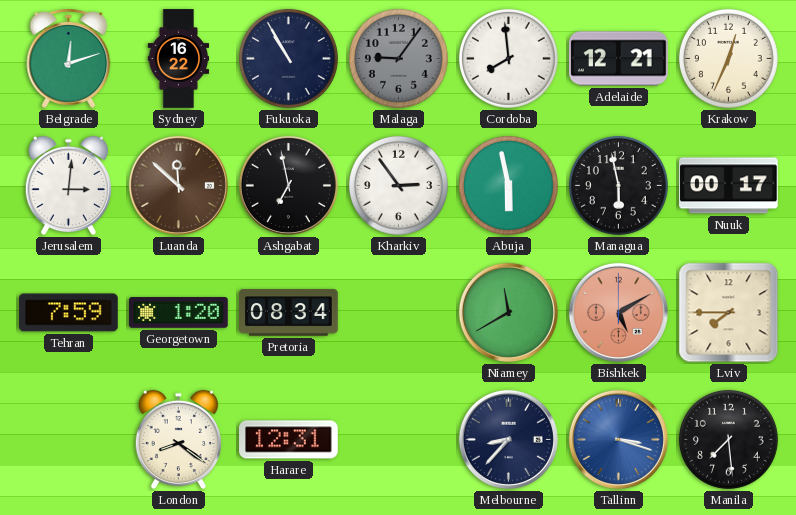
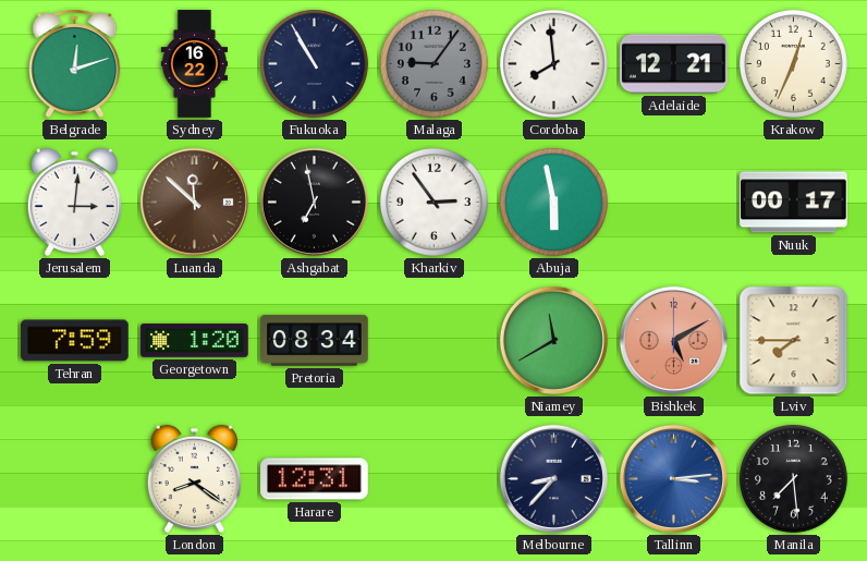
Managua: 5:58 -> none
Tallinn: 3:18 -> 3:14
